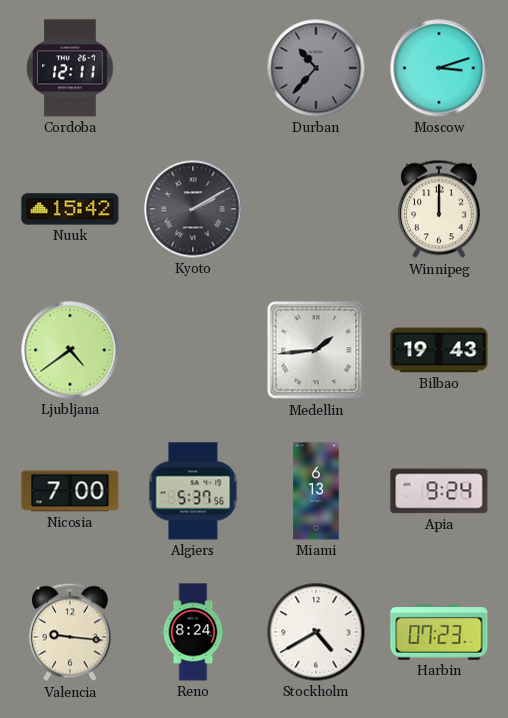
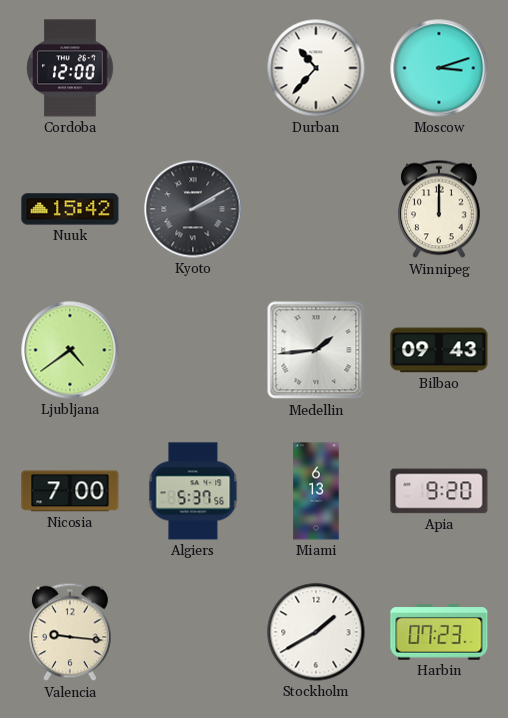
Cordoba: 12:11 -> 12:00
Durban dial: grey -> white
Bilbao: 19:43 -> 09:43
Apia: 9:24 -> 9:20
Reno: 8:24 -> none
Stockholm: 4:40 -> 1:40
